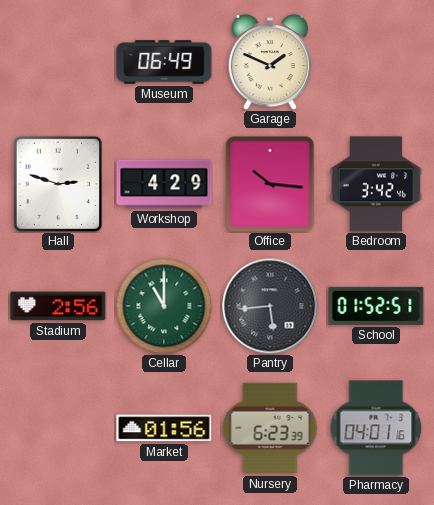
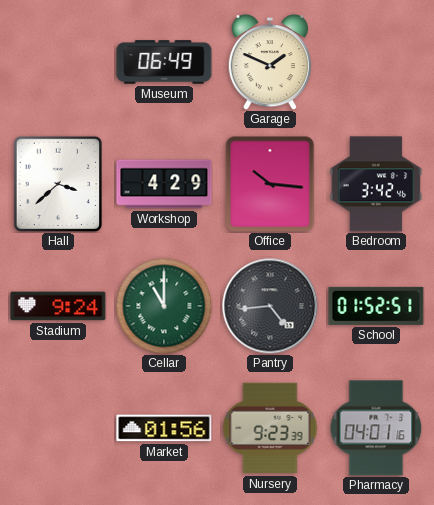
Hall: 2:48 -> 3:38
Stadium: 2:56 -> 9:24
Pantry: 5:44 -> 4:44
Nursery: 6:23 -> 9:23
